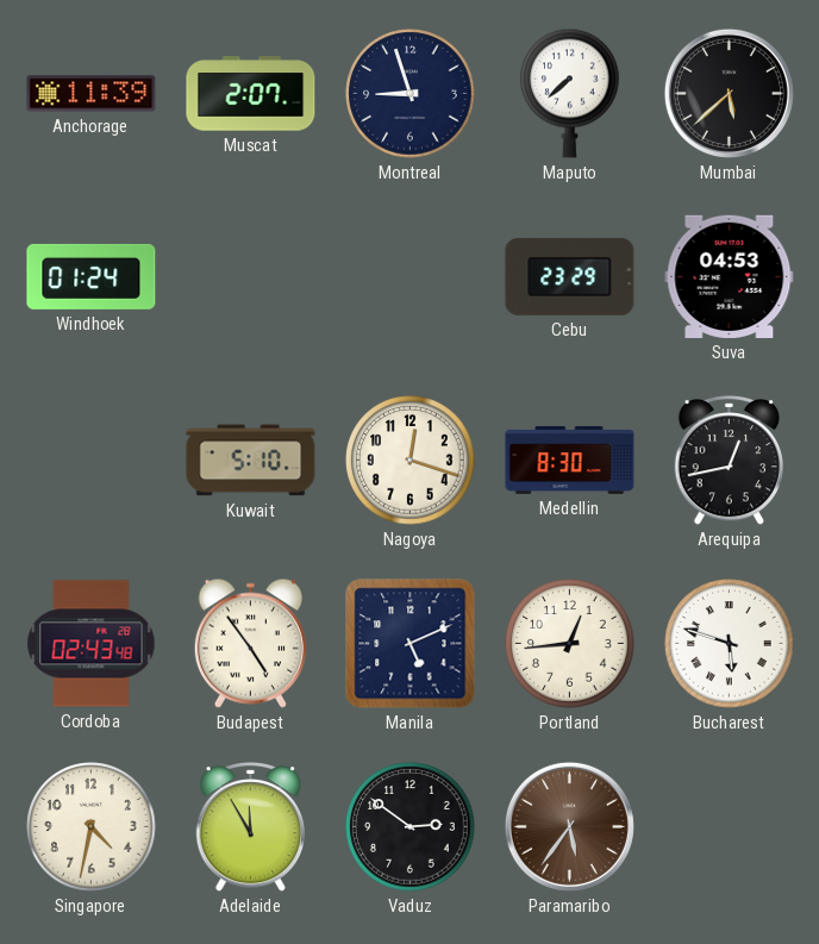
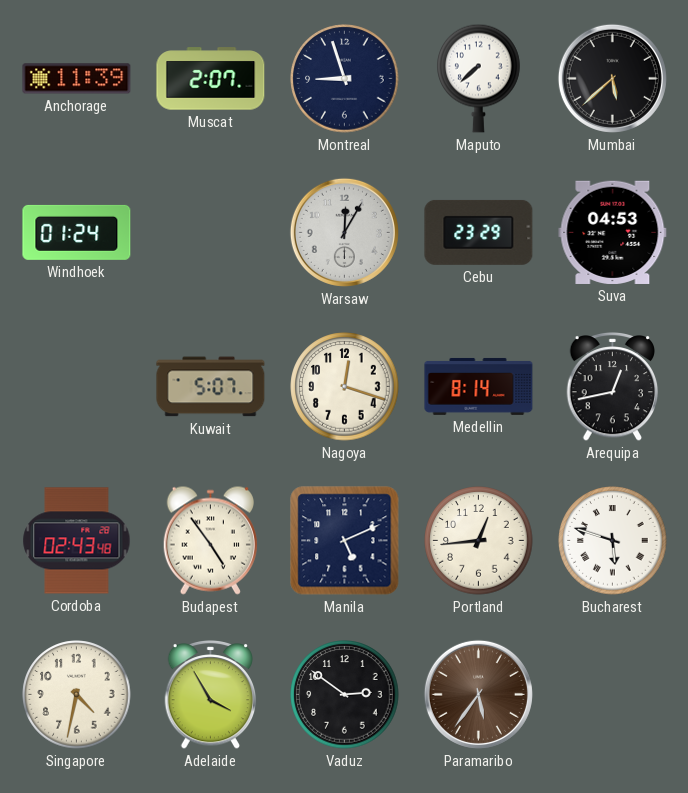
Warsaw: none -> 12:05
Kuwait: 5:10 -> 5:07
Medellin: 8:30 -> 8:14
Adelaide: 11:55 -> 3:55
